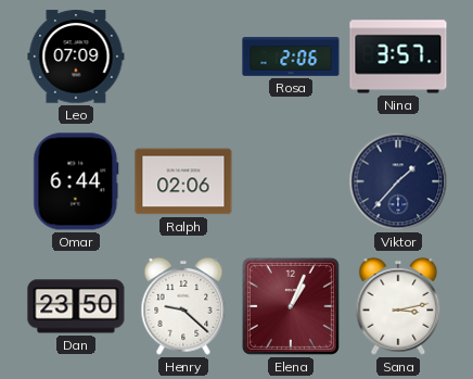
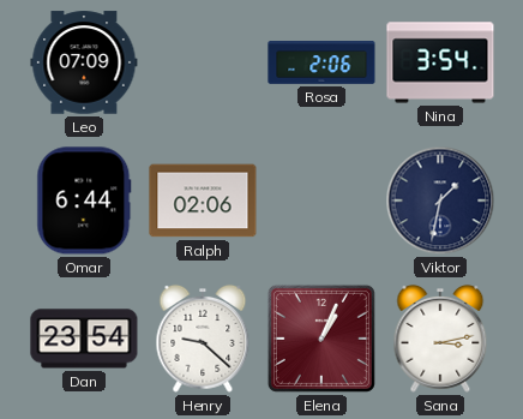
Nina: 3:57 -> 3:54
Viktor: 1:37 -> 1:32
Dan: 23:50 -> 23:54
